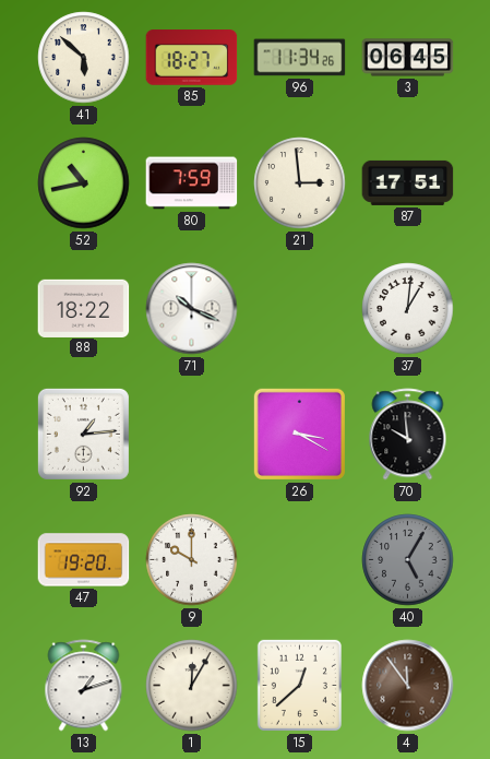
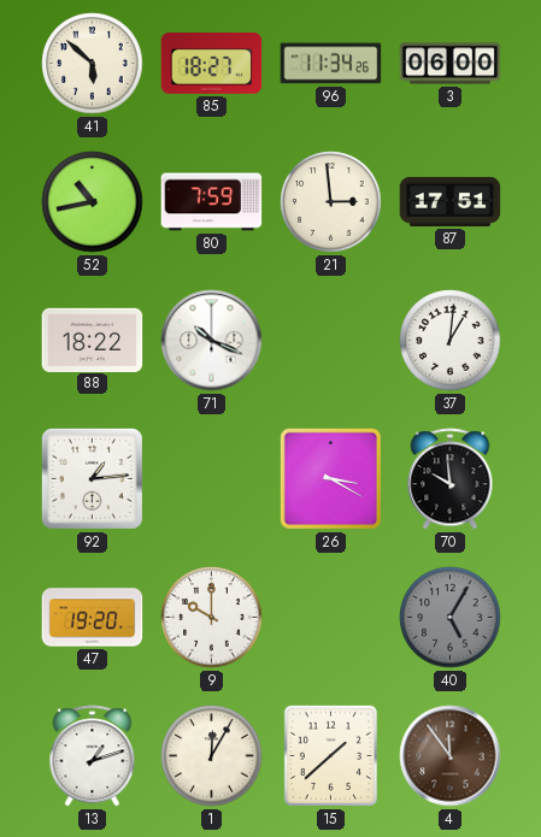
3: 06:45 -> 06:00
15: 12:38 -> 1:38
